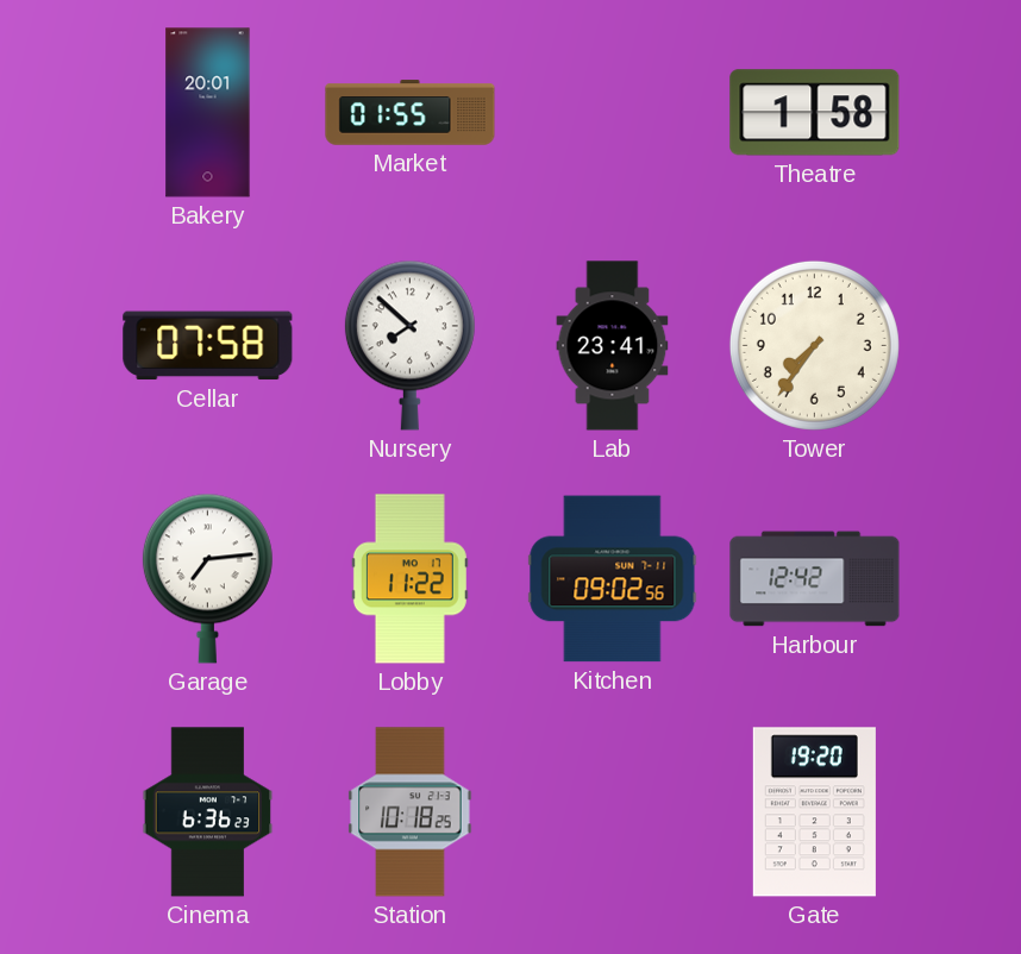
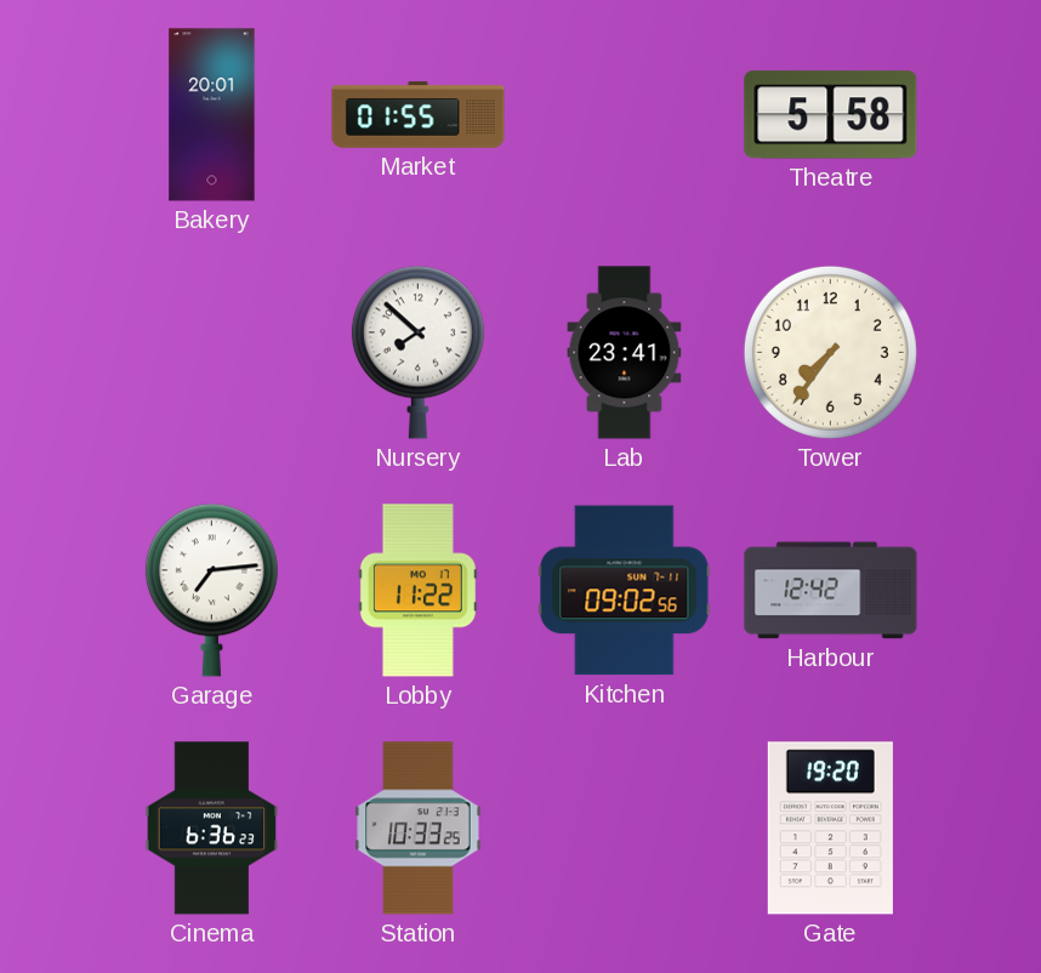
Theatre: 1:58 -> 5:58
Cellar: 07:58 -> none
Station: 10:18 -> 10:33
